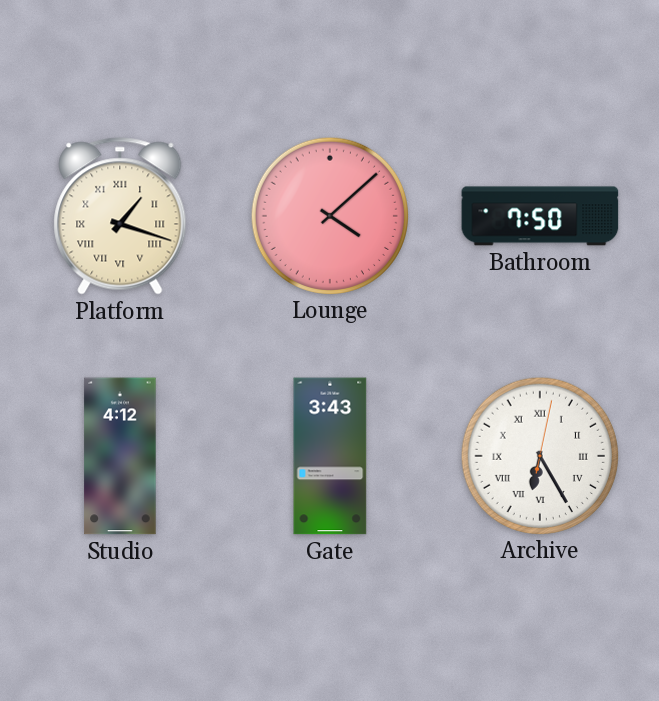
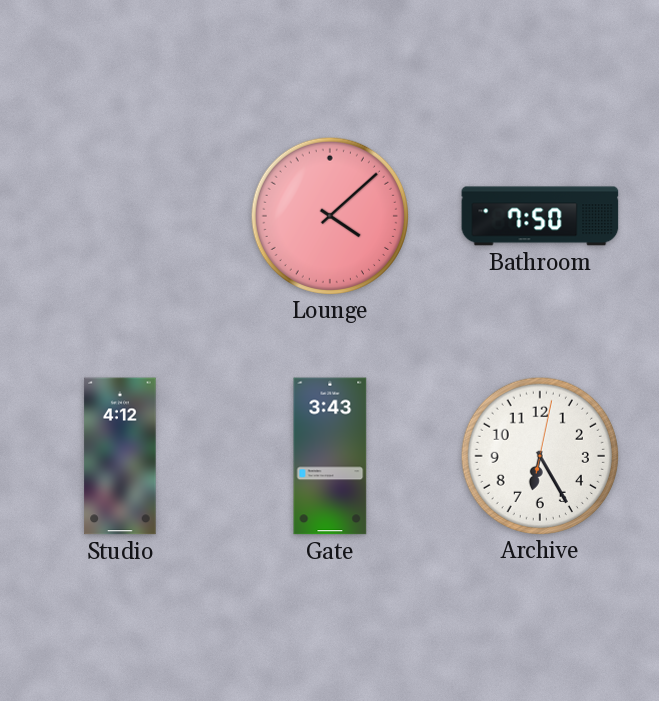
Platform: 1:18 -> none
Archive numerals: Roman -> Arabic
